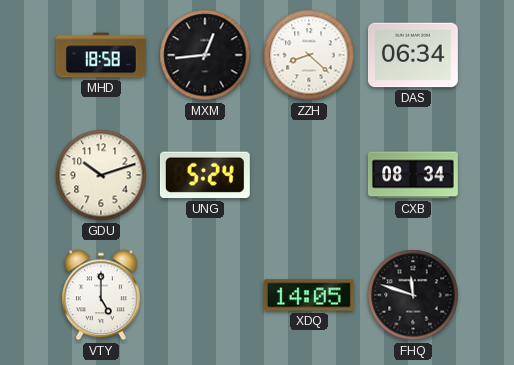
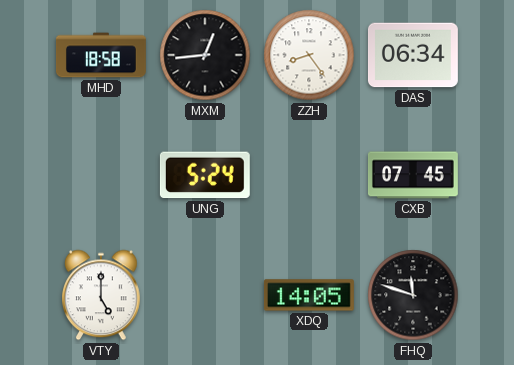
ZZH: 8:22 -> 8:24
GDU: 10:12 -> none
CXB: 08:34 -> 07:45
